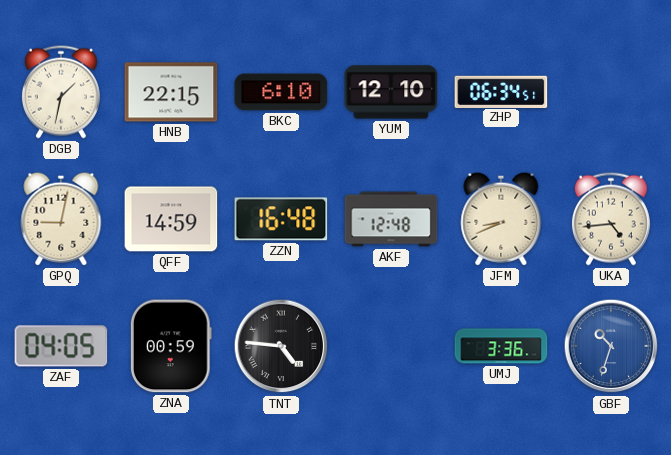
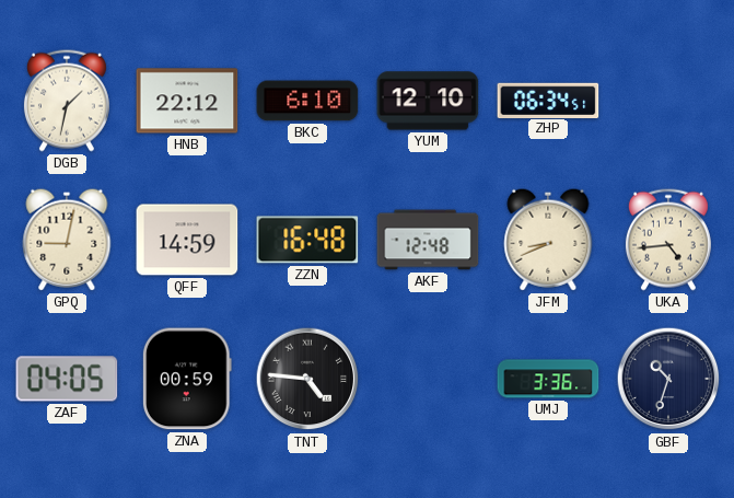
HNB: 22:15 -> 22:12
GBF dial: blue -> navy
